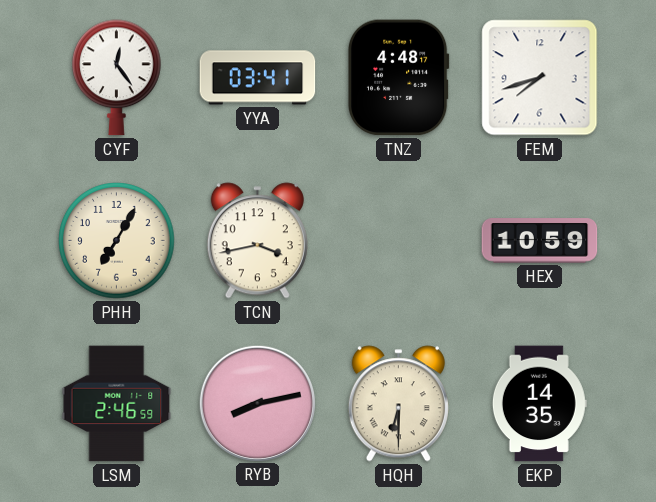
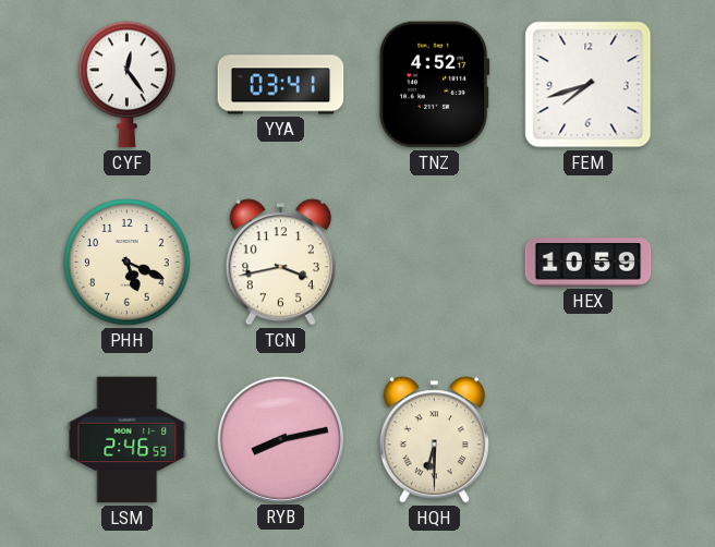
TNZ: 4:48 -> 4:52
PHH: 7:05 -> 5:19
EKP: 14:35 -> none
